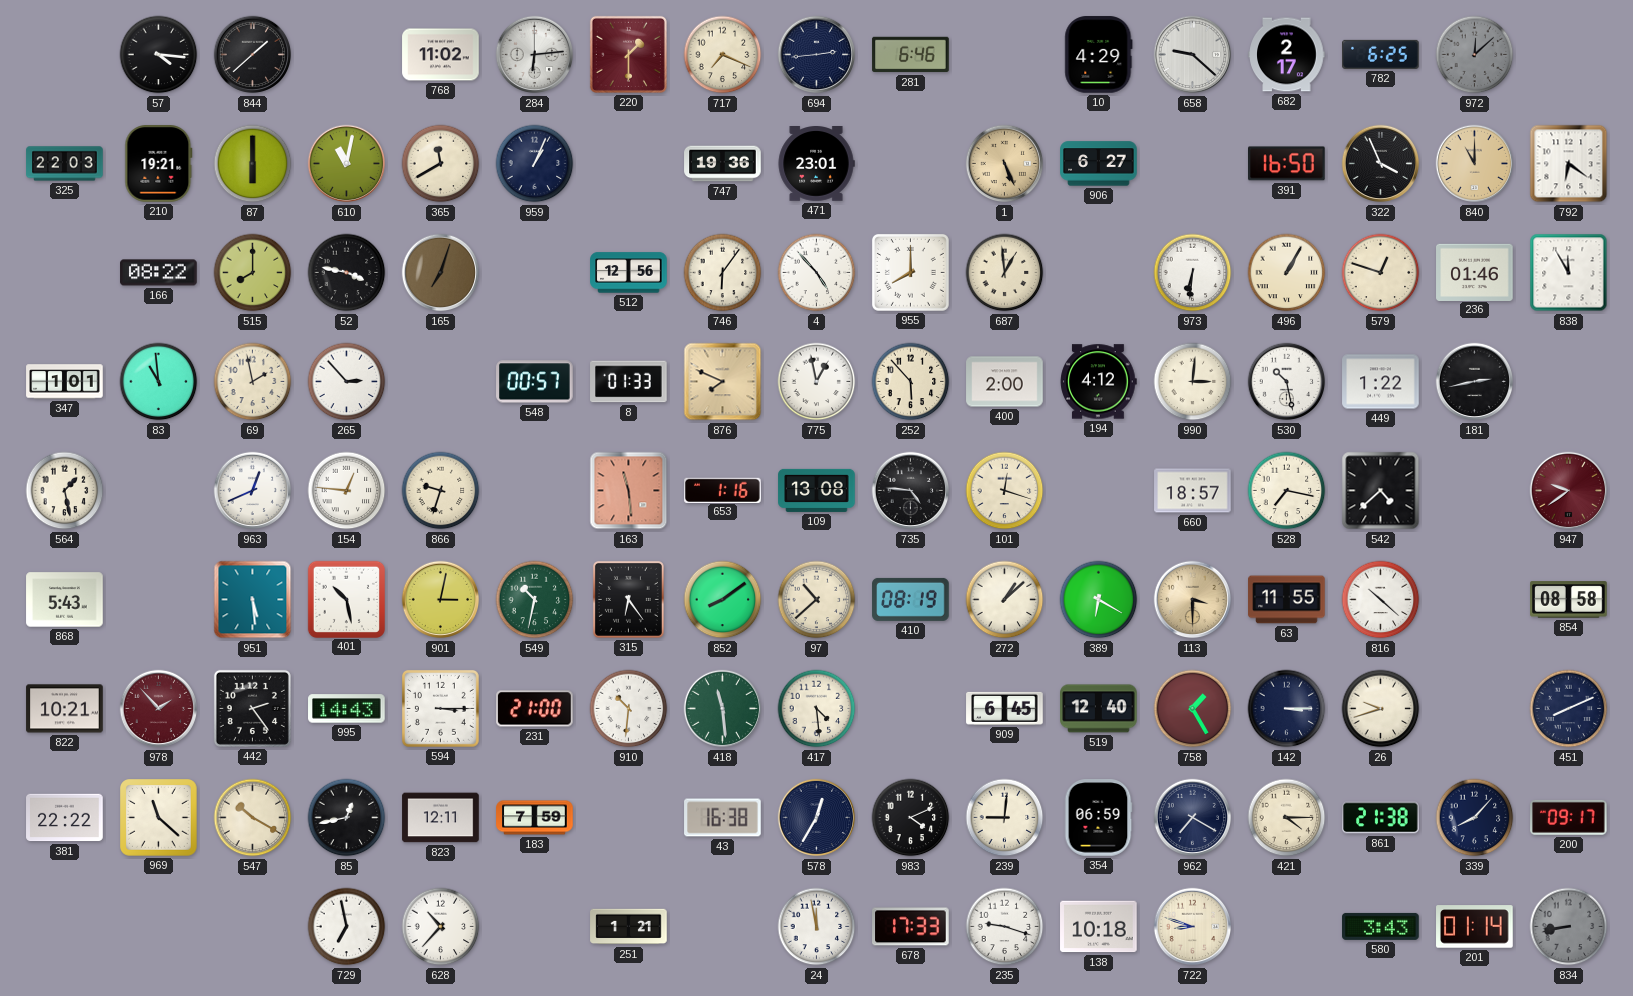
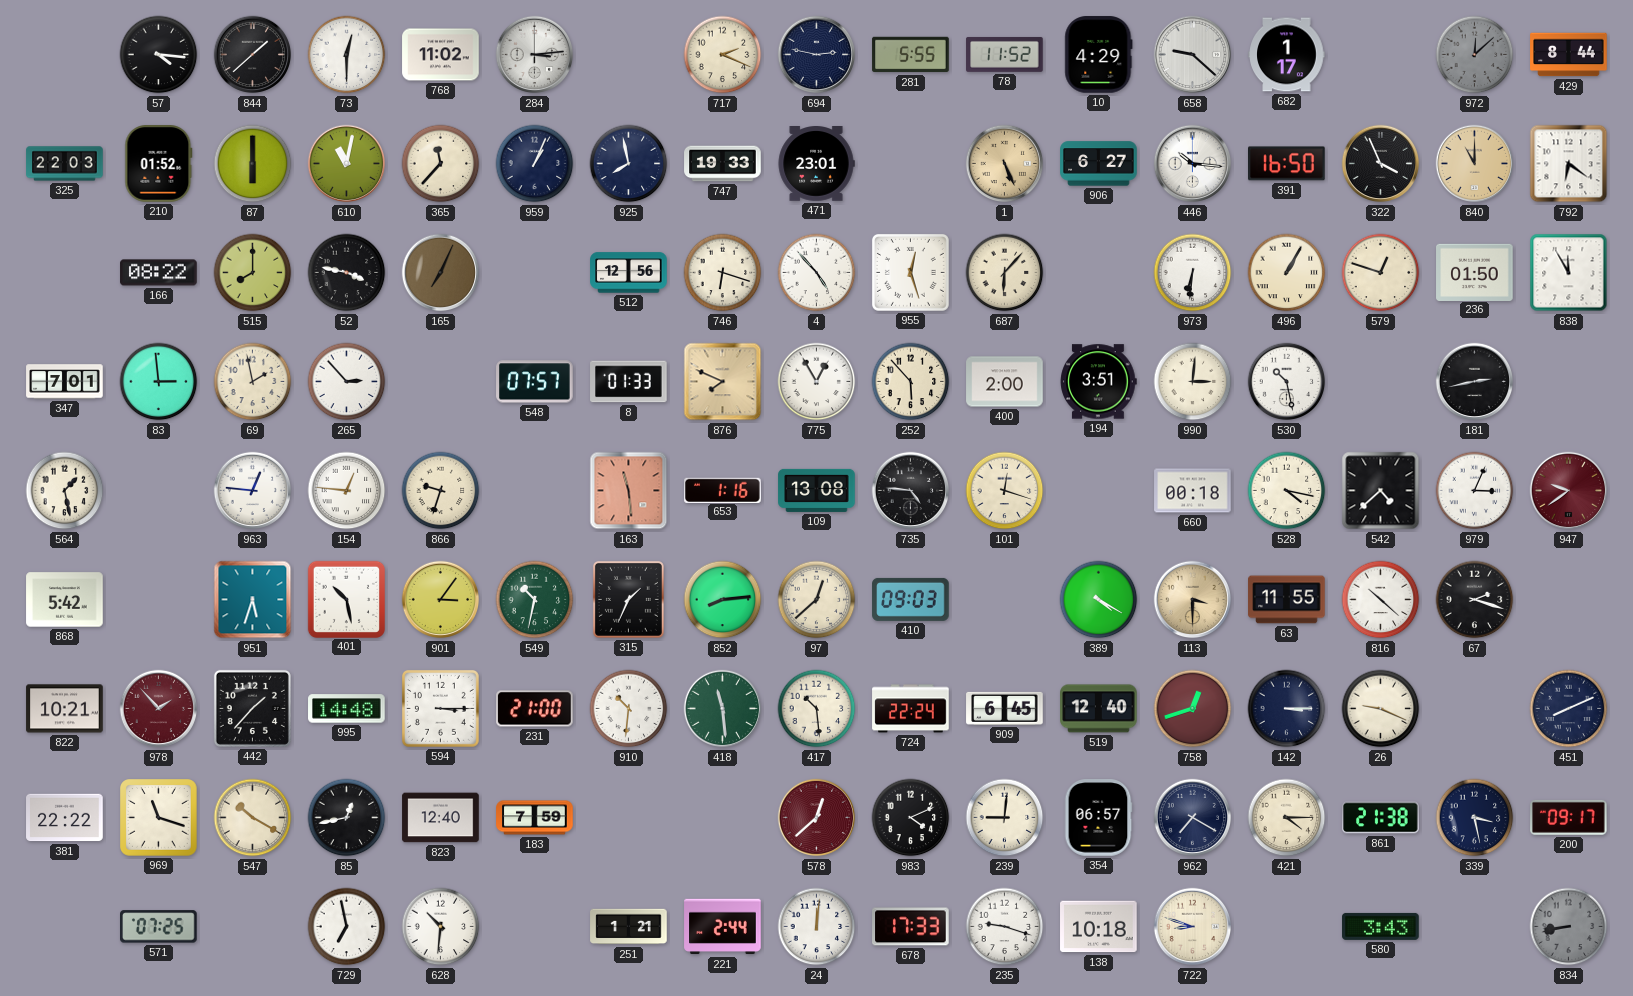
73: none -> 12:30
284: 6:14 -> 3:14
220: 1:30 -> none
717: 7:19 -> 2:19
694: 2:44 -> 2:47
281: 6:46 -> 5:55
78: none -> 11:52
682: 2:17 -> 1:17
782: 6:25 -> none
429: none -> 8:44
210: 19:21 -> 01:52
365: 11:40 -> 11:37
925: none -> 7:58
747: 19:36 -> 19:33
446: none -> 10:16
165: 7:03 -> 7:04
746: 6:06 -> 6:18
955: 8:00 -> 12:27
687: 12:59 -> 6:07
236: 01:46 -> 01:50
347: 1:01 -> 7:01
83: 10:59 -> 2:59
548: 00:57 -> 07:57
775: 12:58 -> 12:55
194: 4:12 -> 3:51
449: 1:22 -> none
963: 12:41 -> 12:46
660: 18:57 -> 00:18
528: 7:17 -> 4:17
979: none -> 3:04
868: 5:43 -> 5:42
951: 5:29 -> 5:33
901: 3:02 -> 3:06
315: 6:24 -> 1:34
852: 8:09 -> 8:14
97: 10:38 -> 12:38
410: 08:19 -> 09:03
272: 1:08 -> none
389: 6:20 -> 4:20
67: none -> 2:18
854: 08:58 -> none
442: 2:24 -> 1:37
995: 14:43 -> 14:48
417: 4:29 -> 10:29
724: none -> 22:24
758: 1:25 -> 12:42
26: 9:42 -> 9:19
969: 11:22 -> 11:18
823: 12:11 -> 12:40
43: 16:38 -> none
578: 12:35 -> 12:38
578 dial: navy -> burgundy
354: 06:59 -> 06:57
339: 8:07 -> 3:28
571: none -> 07:25
628: 10:37 -> 10:31
221: none -> 2:44
24: 11:58 -> 12:01
201: 01:14 -> none
